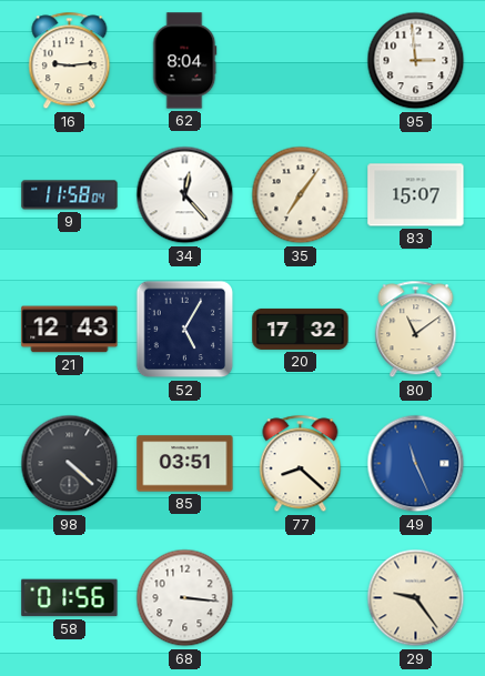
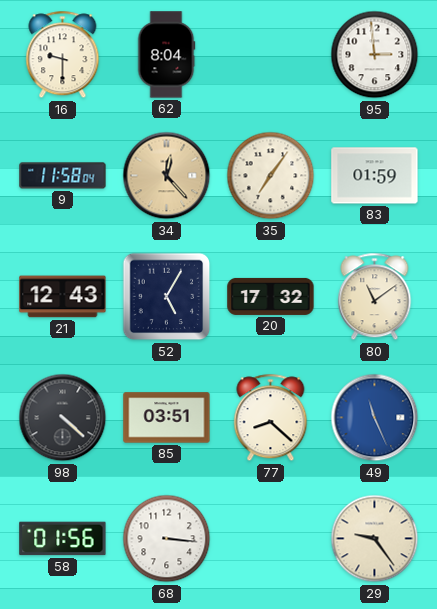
16: 9:14 -> 9:30
34 dial: white -> champagne
83: 15:07 -> 01:59
